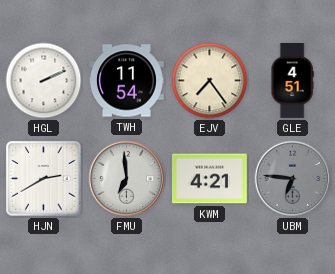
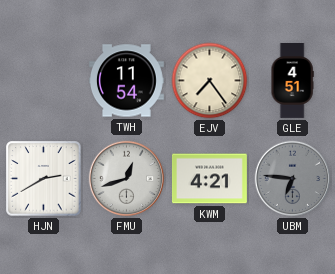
HGL: 2:11 -> none
FMU: 6:59 -> 12:42
